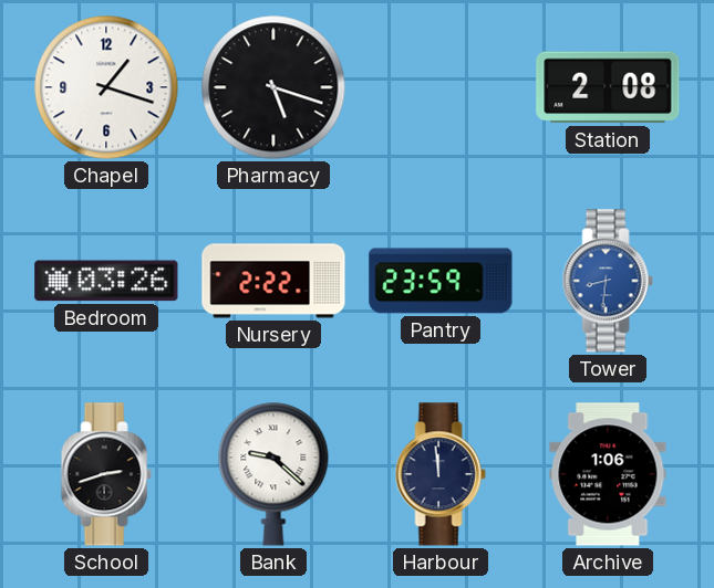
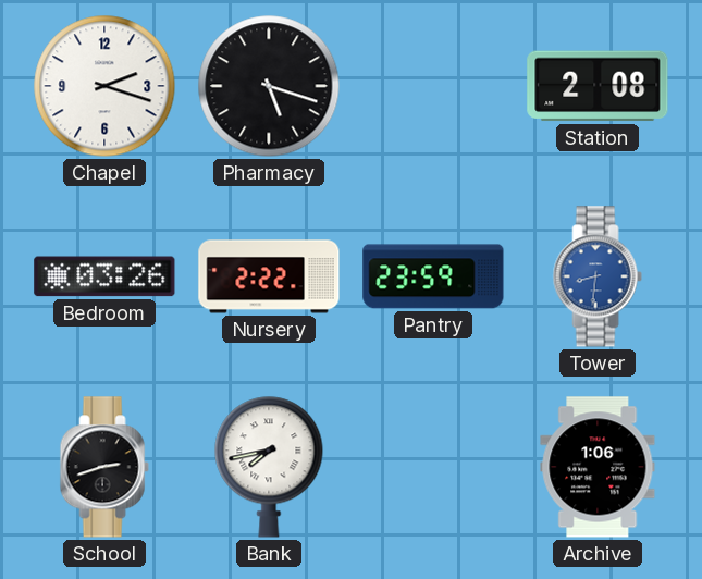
Chapel: 1:18 -> 2:18
Bank: 9:22 -> 7:43
Harbour: 11:59 -> none
